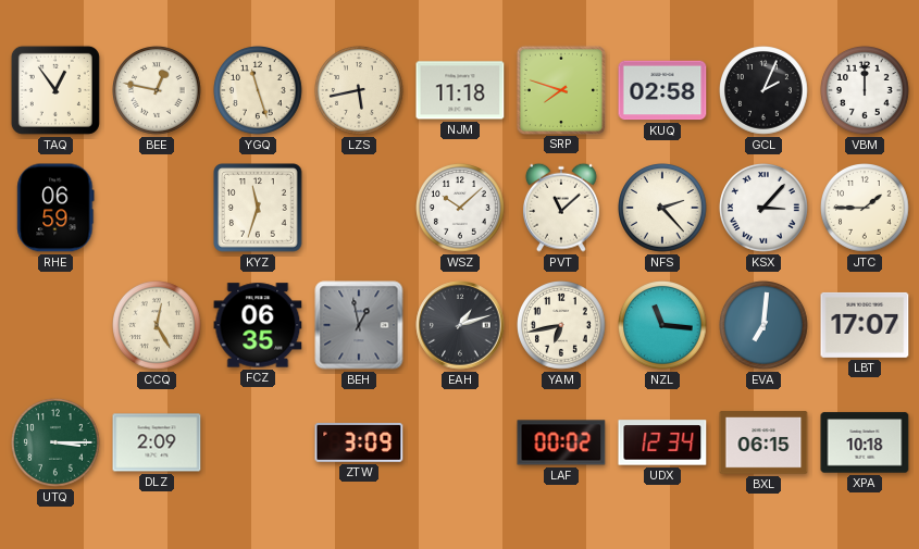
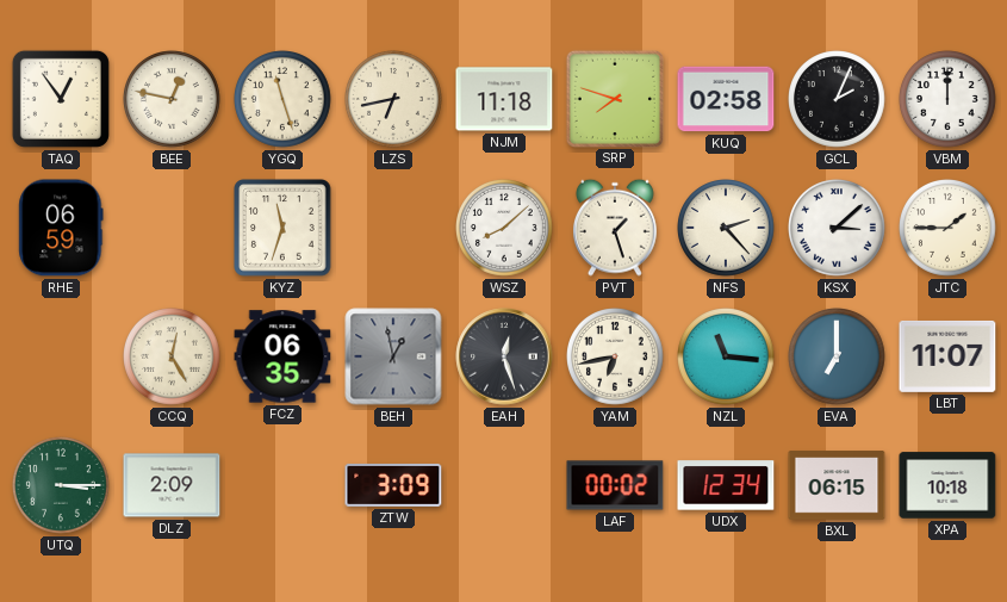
LZS: 5:43 -> 6:43
WSZ: 10:08 -> 8:08
PVT: 11:08 -> 1:27
KSX: 3:07 -> 3:08
EAH: 1:12 -> 12:27
EVA: 7:01 -> 7:00
LBT: 17:07 -> 11:07
